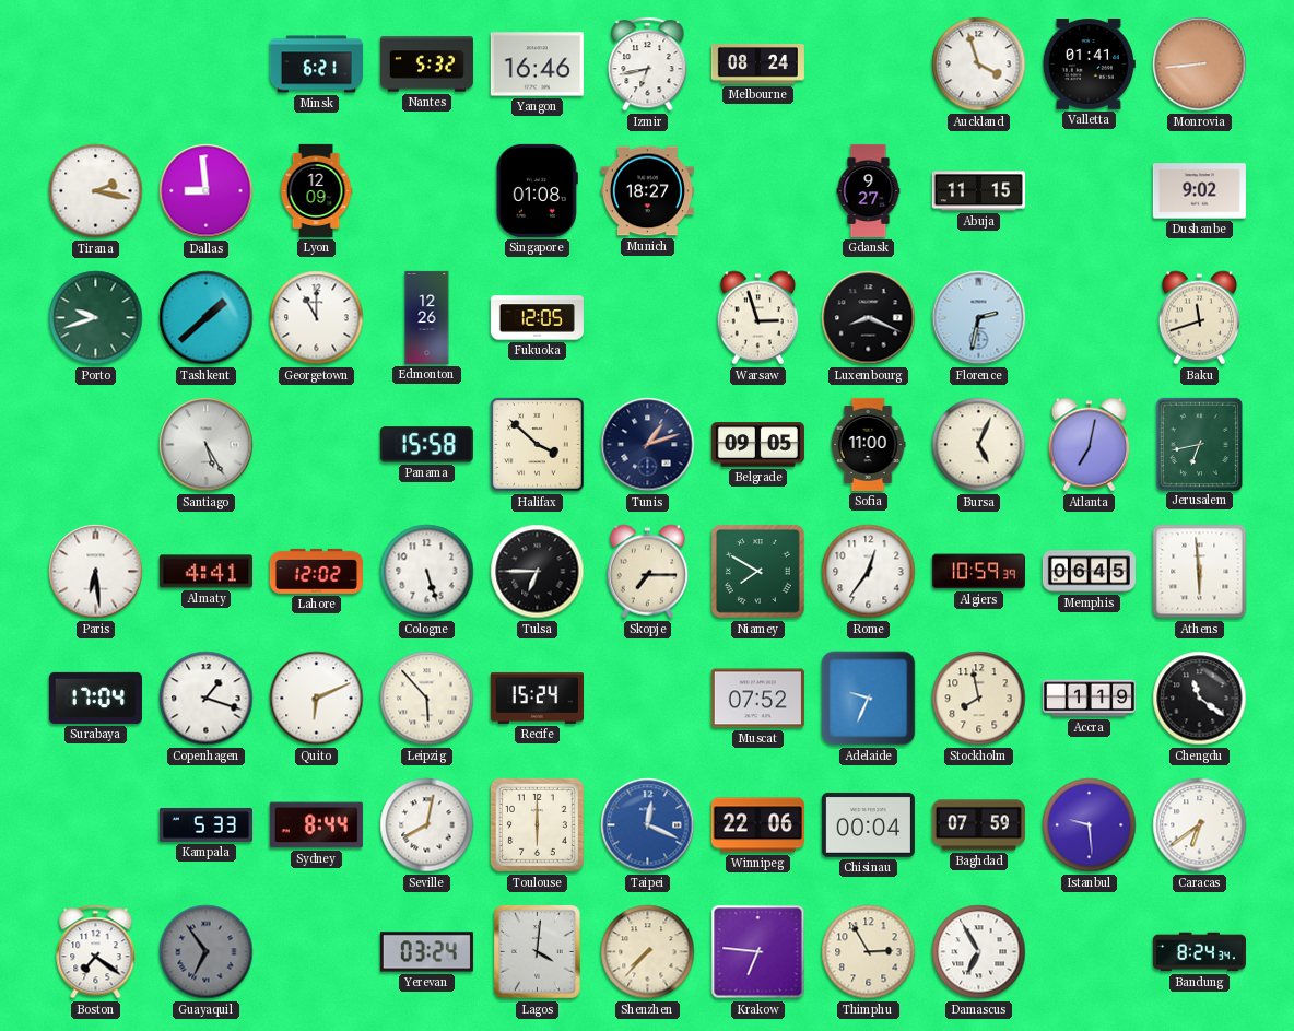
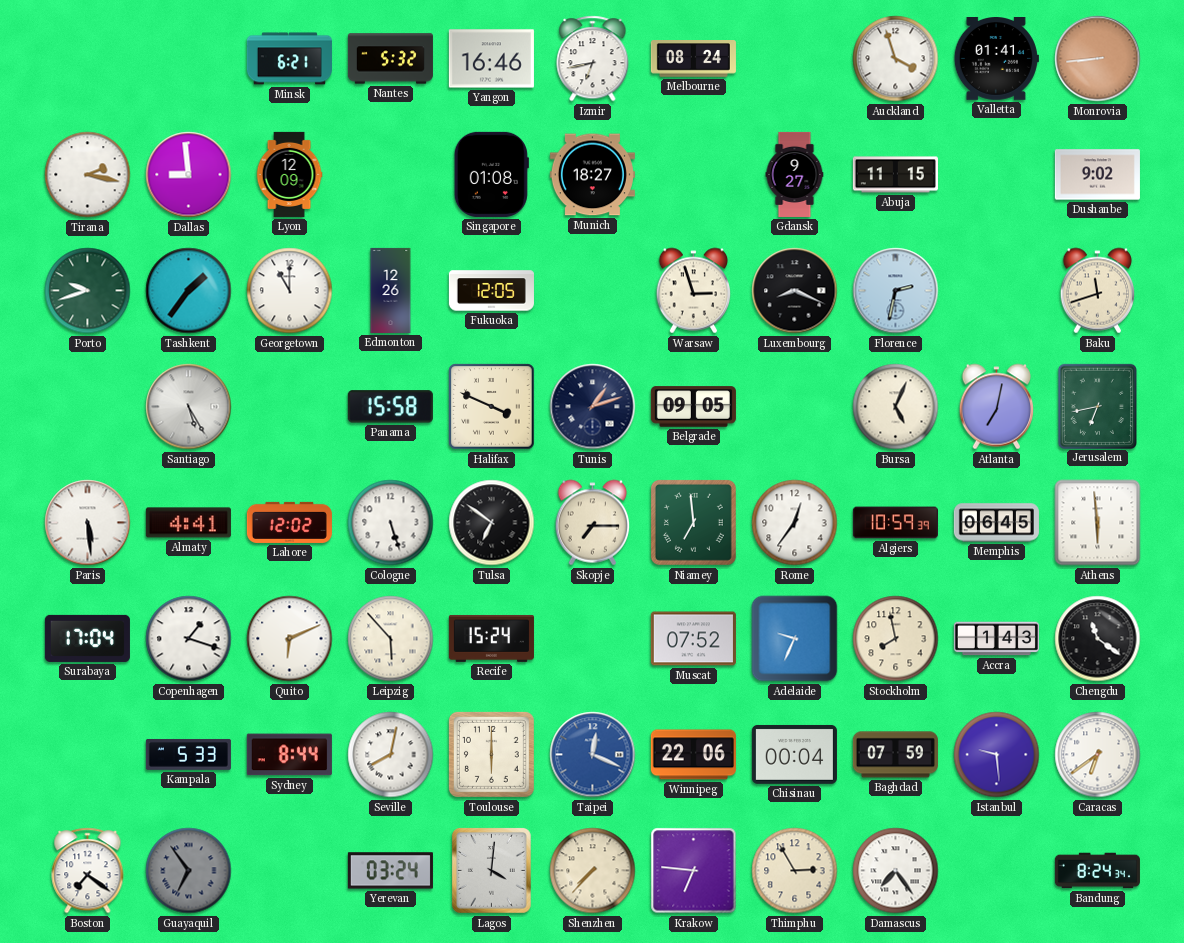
Tashkent: 1:38 -> 1:36
Halifax: 3:52 -> 3:49
Sofia: 11:00 -> none
Paris: 6:29 -> 5:29
Tulsa: 6:45 -> 6:51
Niamey: 7:50 -> 6:59
Accra: 1:19 -> 1:43
Damascus: 6:55 -> 7:24
